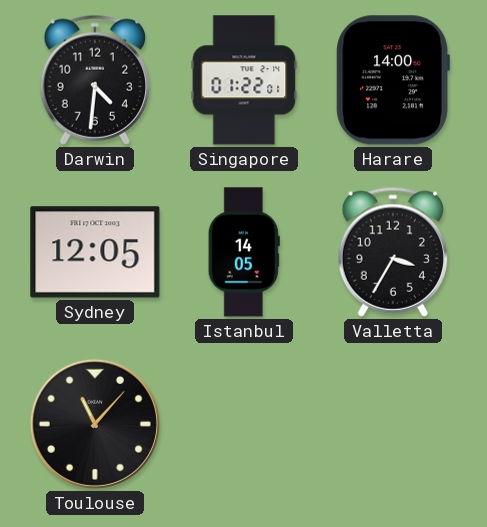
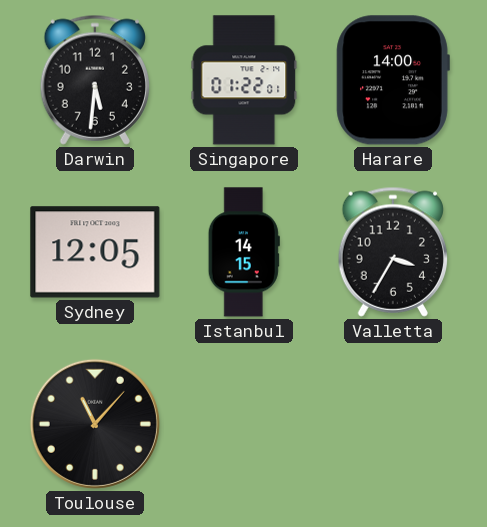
Darwin: 4:31 -> 5:31
Istanbul: 14:05 -> 14:15
